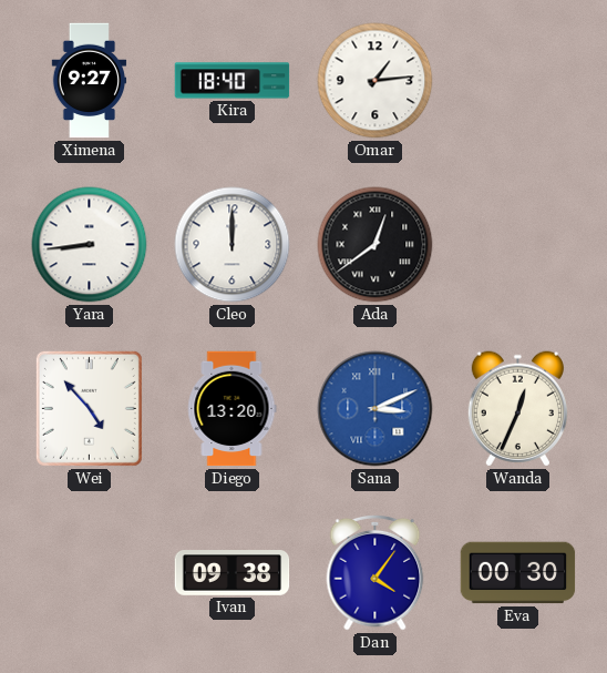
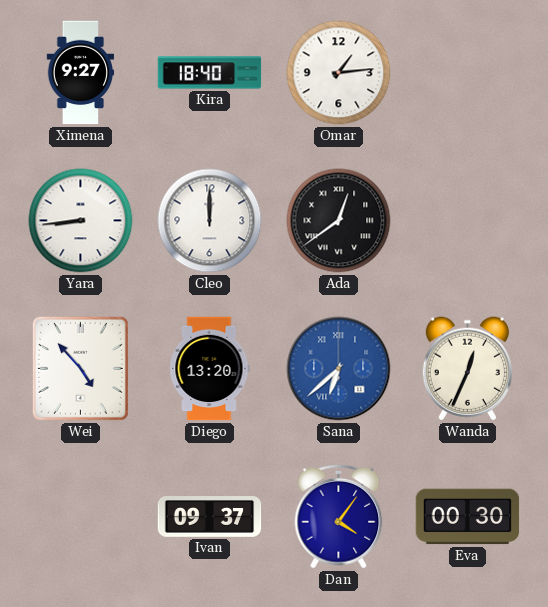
Sana: 3:11 -> 6:38
Ivan: 09:38 -> 09:37
